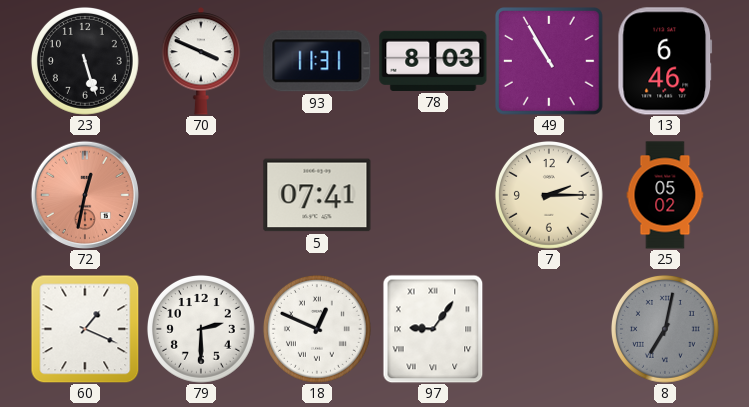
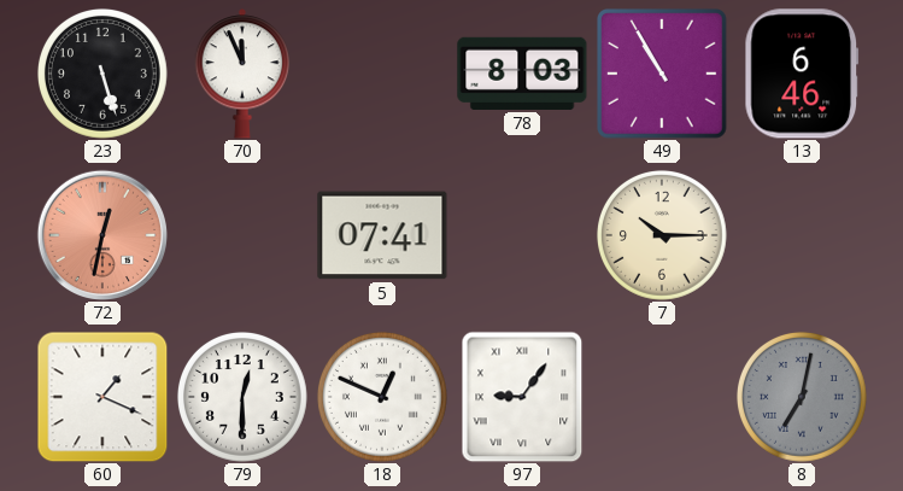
70: 3:49 -> 11:56
93: 11:31 -> none
7: 2:15 -> 10:15
25: 05:02 -> none
79: 2:30 -> 12:30
